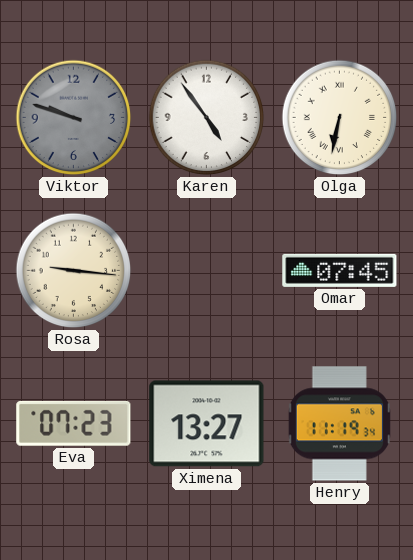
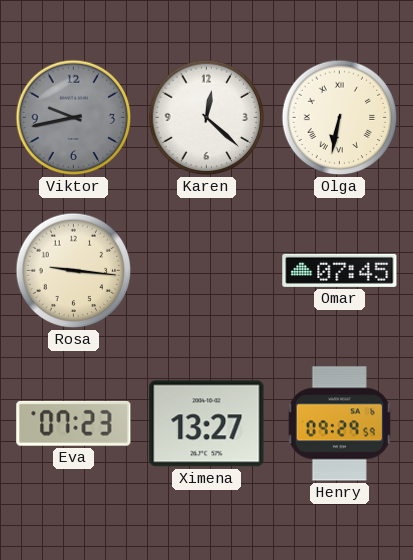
Viktor: 9:48 -> 9:43
Karen: 4:54 -> 12:22
Henry: 11:19 -> 09:29
